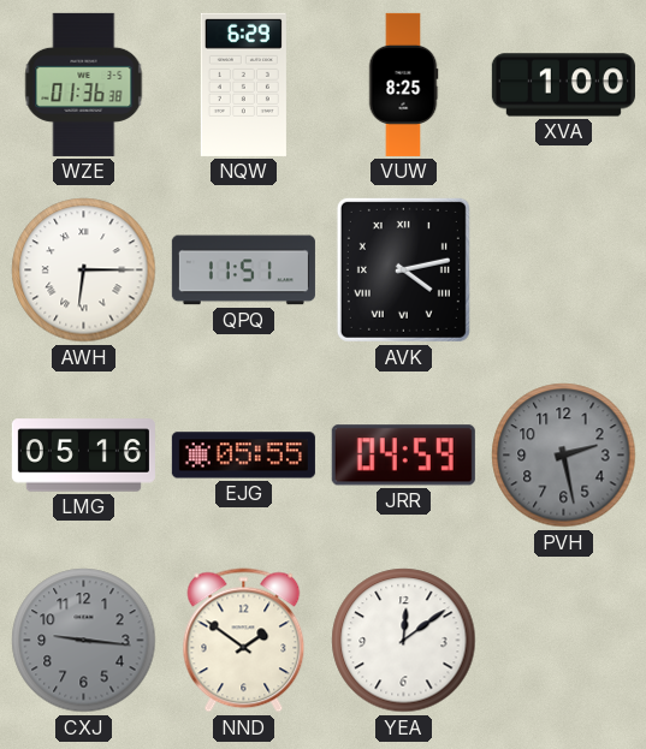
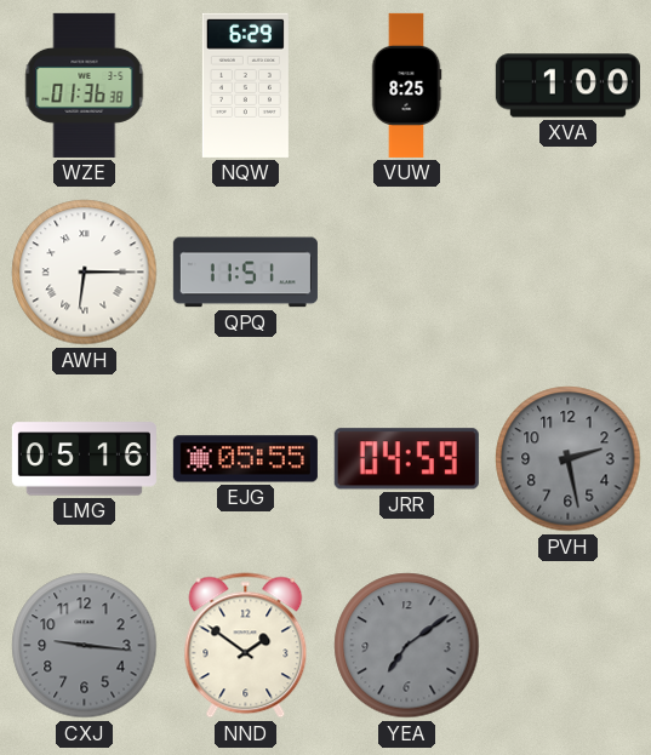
AVK: 4:13 -> none
YEA: 12:09 -> 7:09
YEA dial: white -> grey
